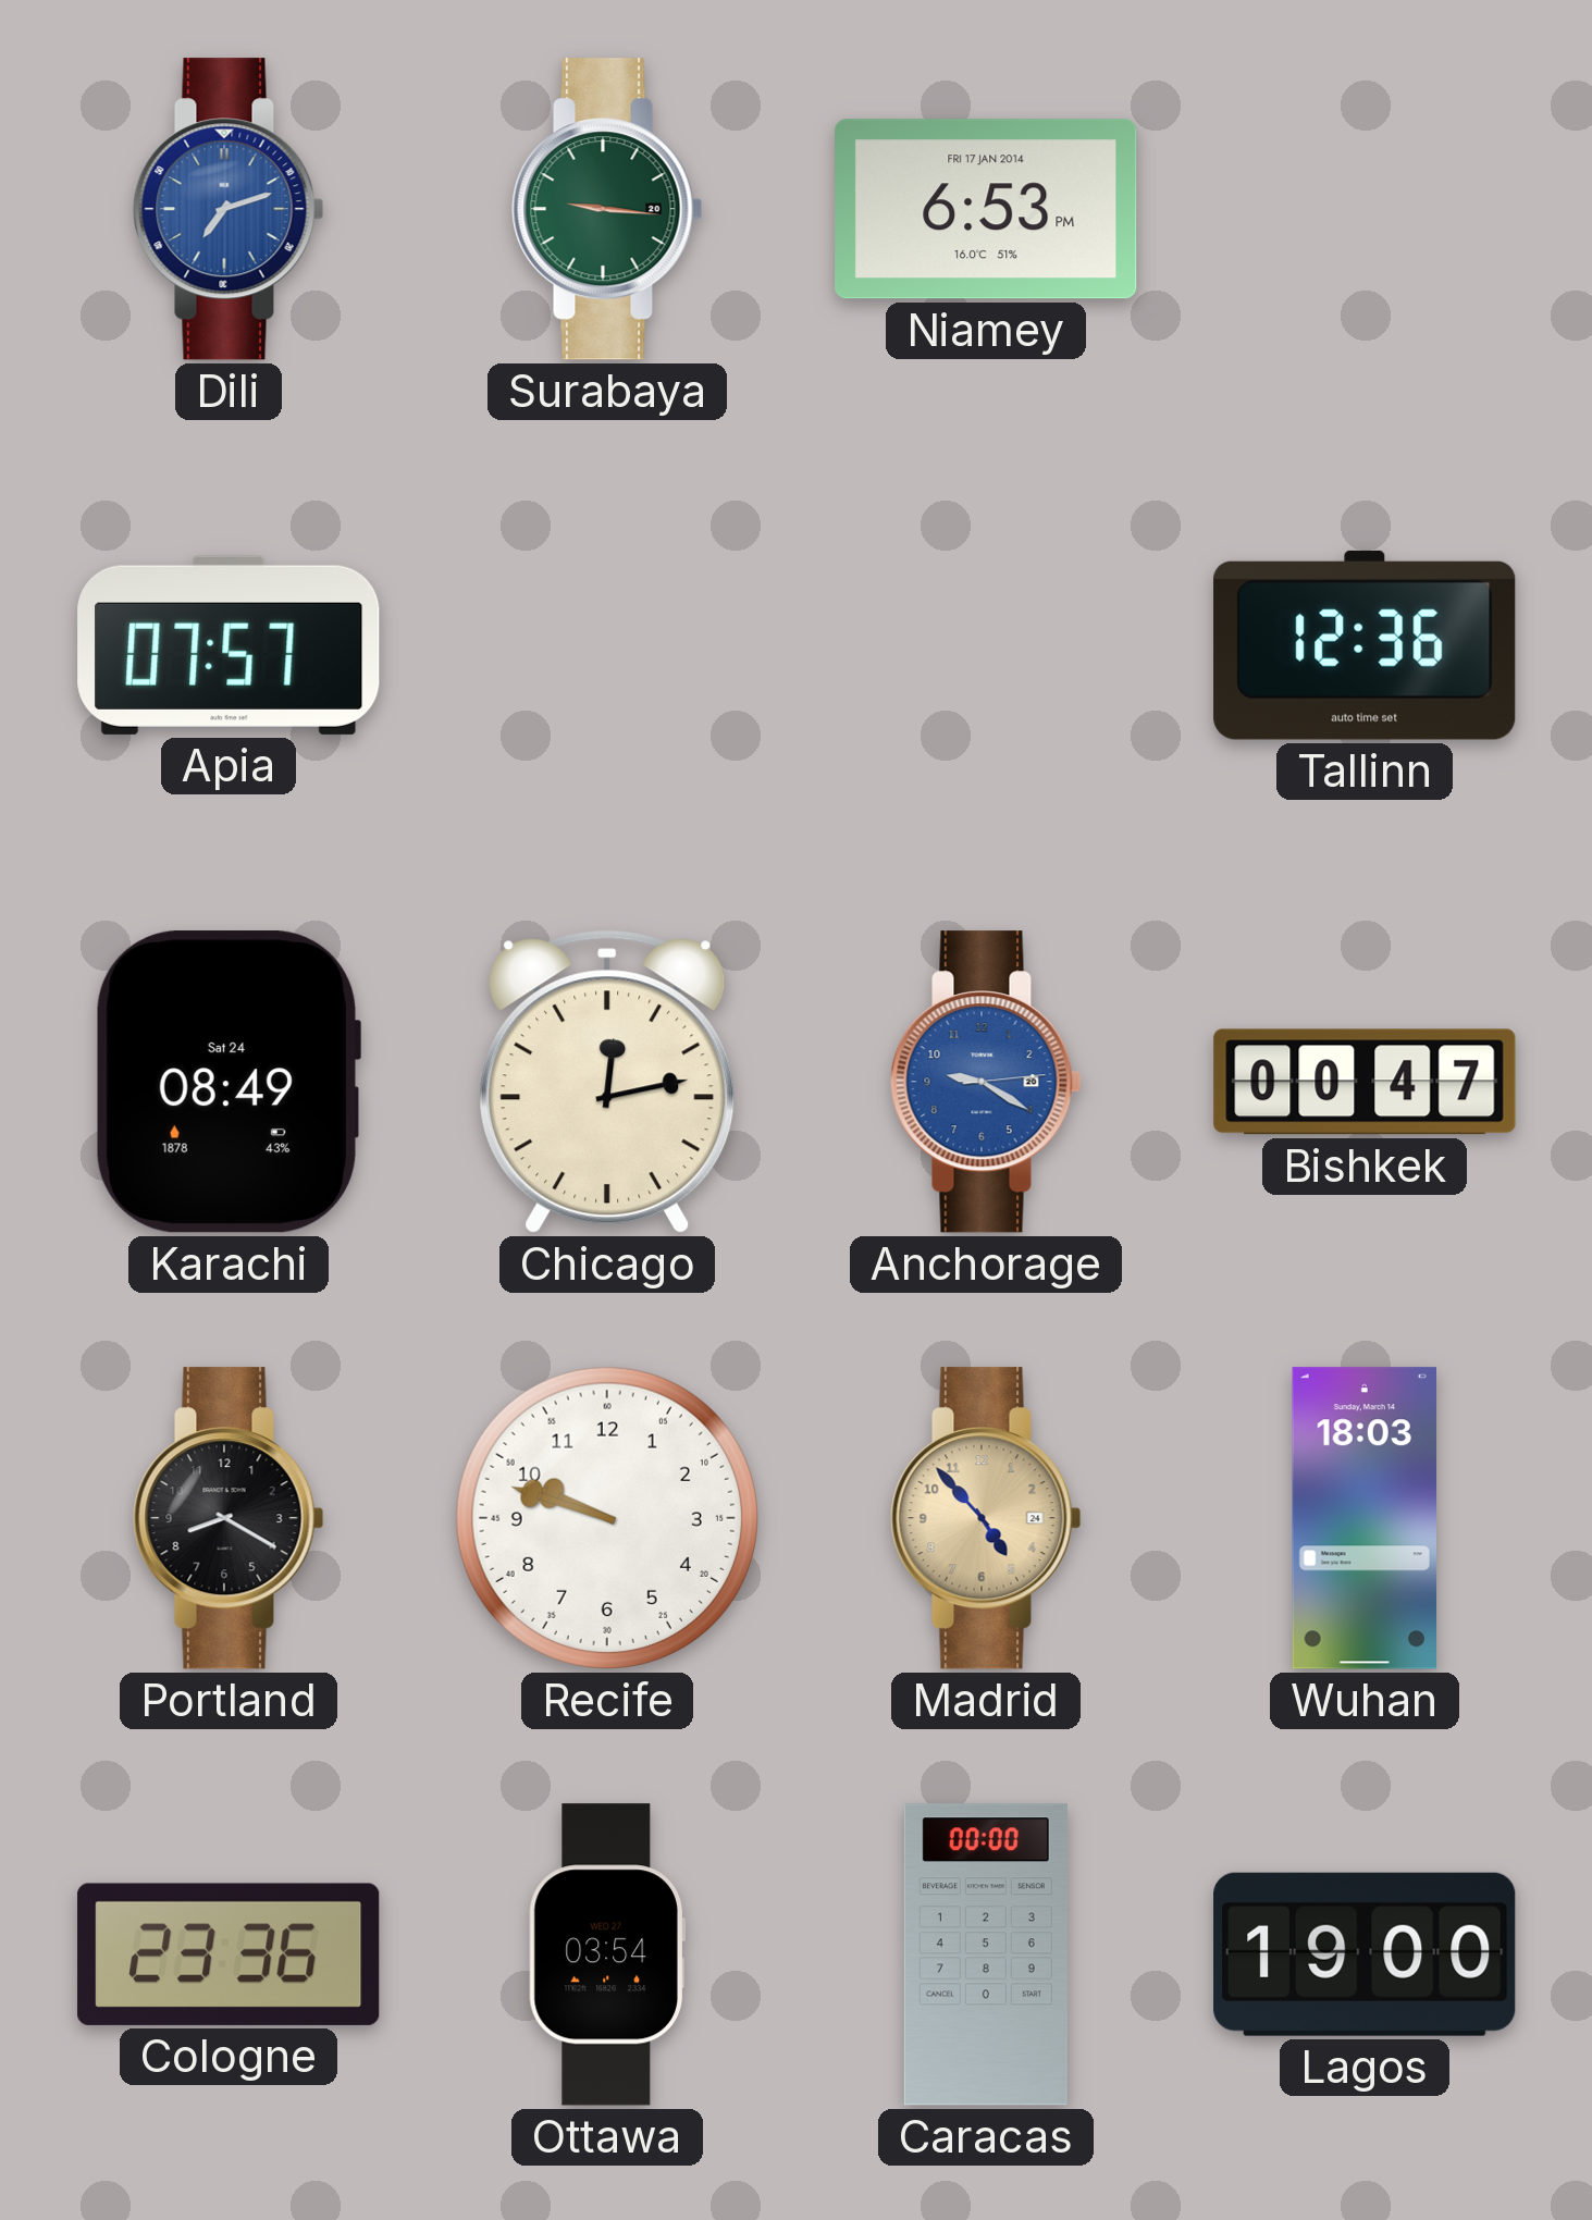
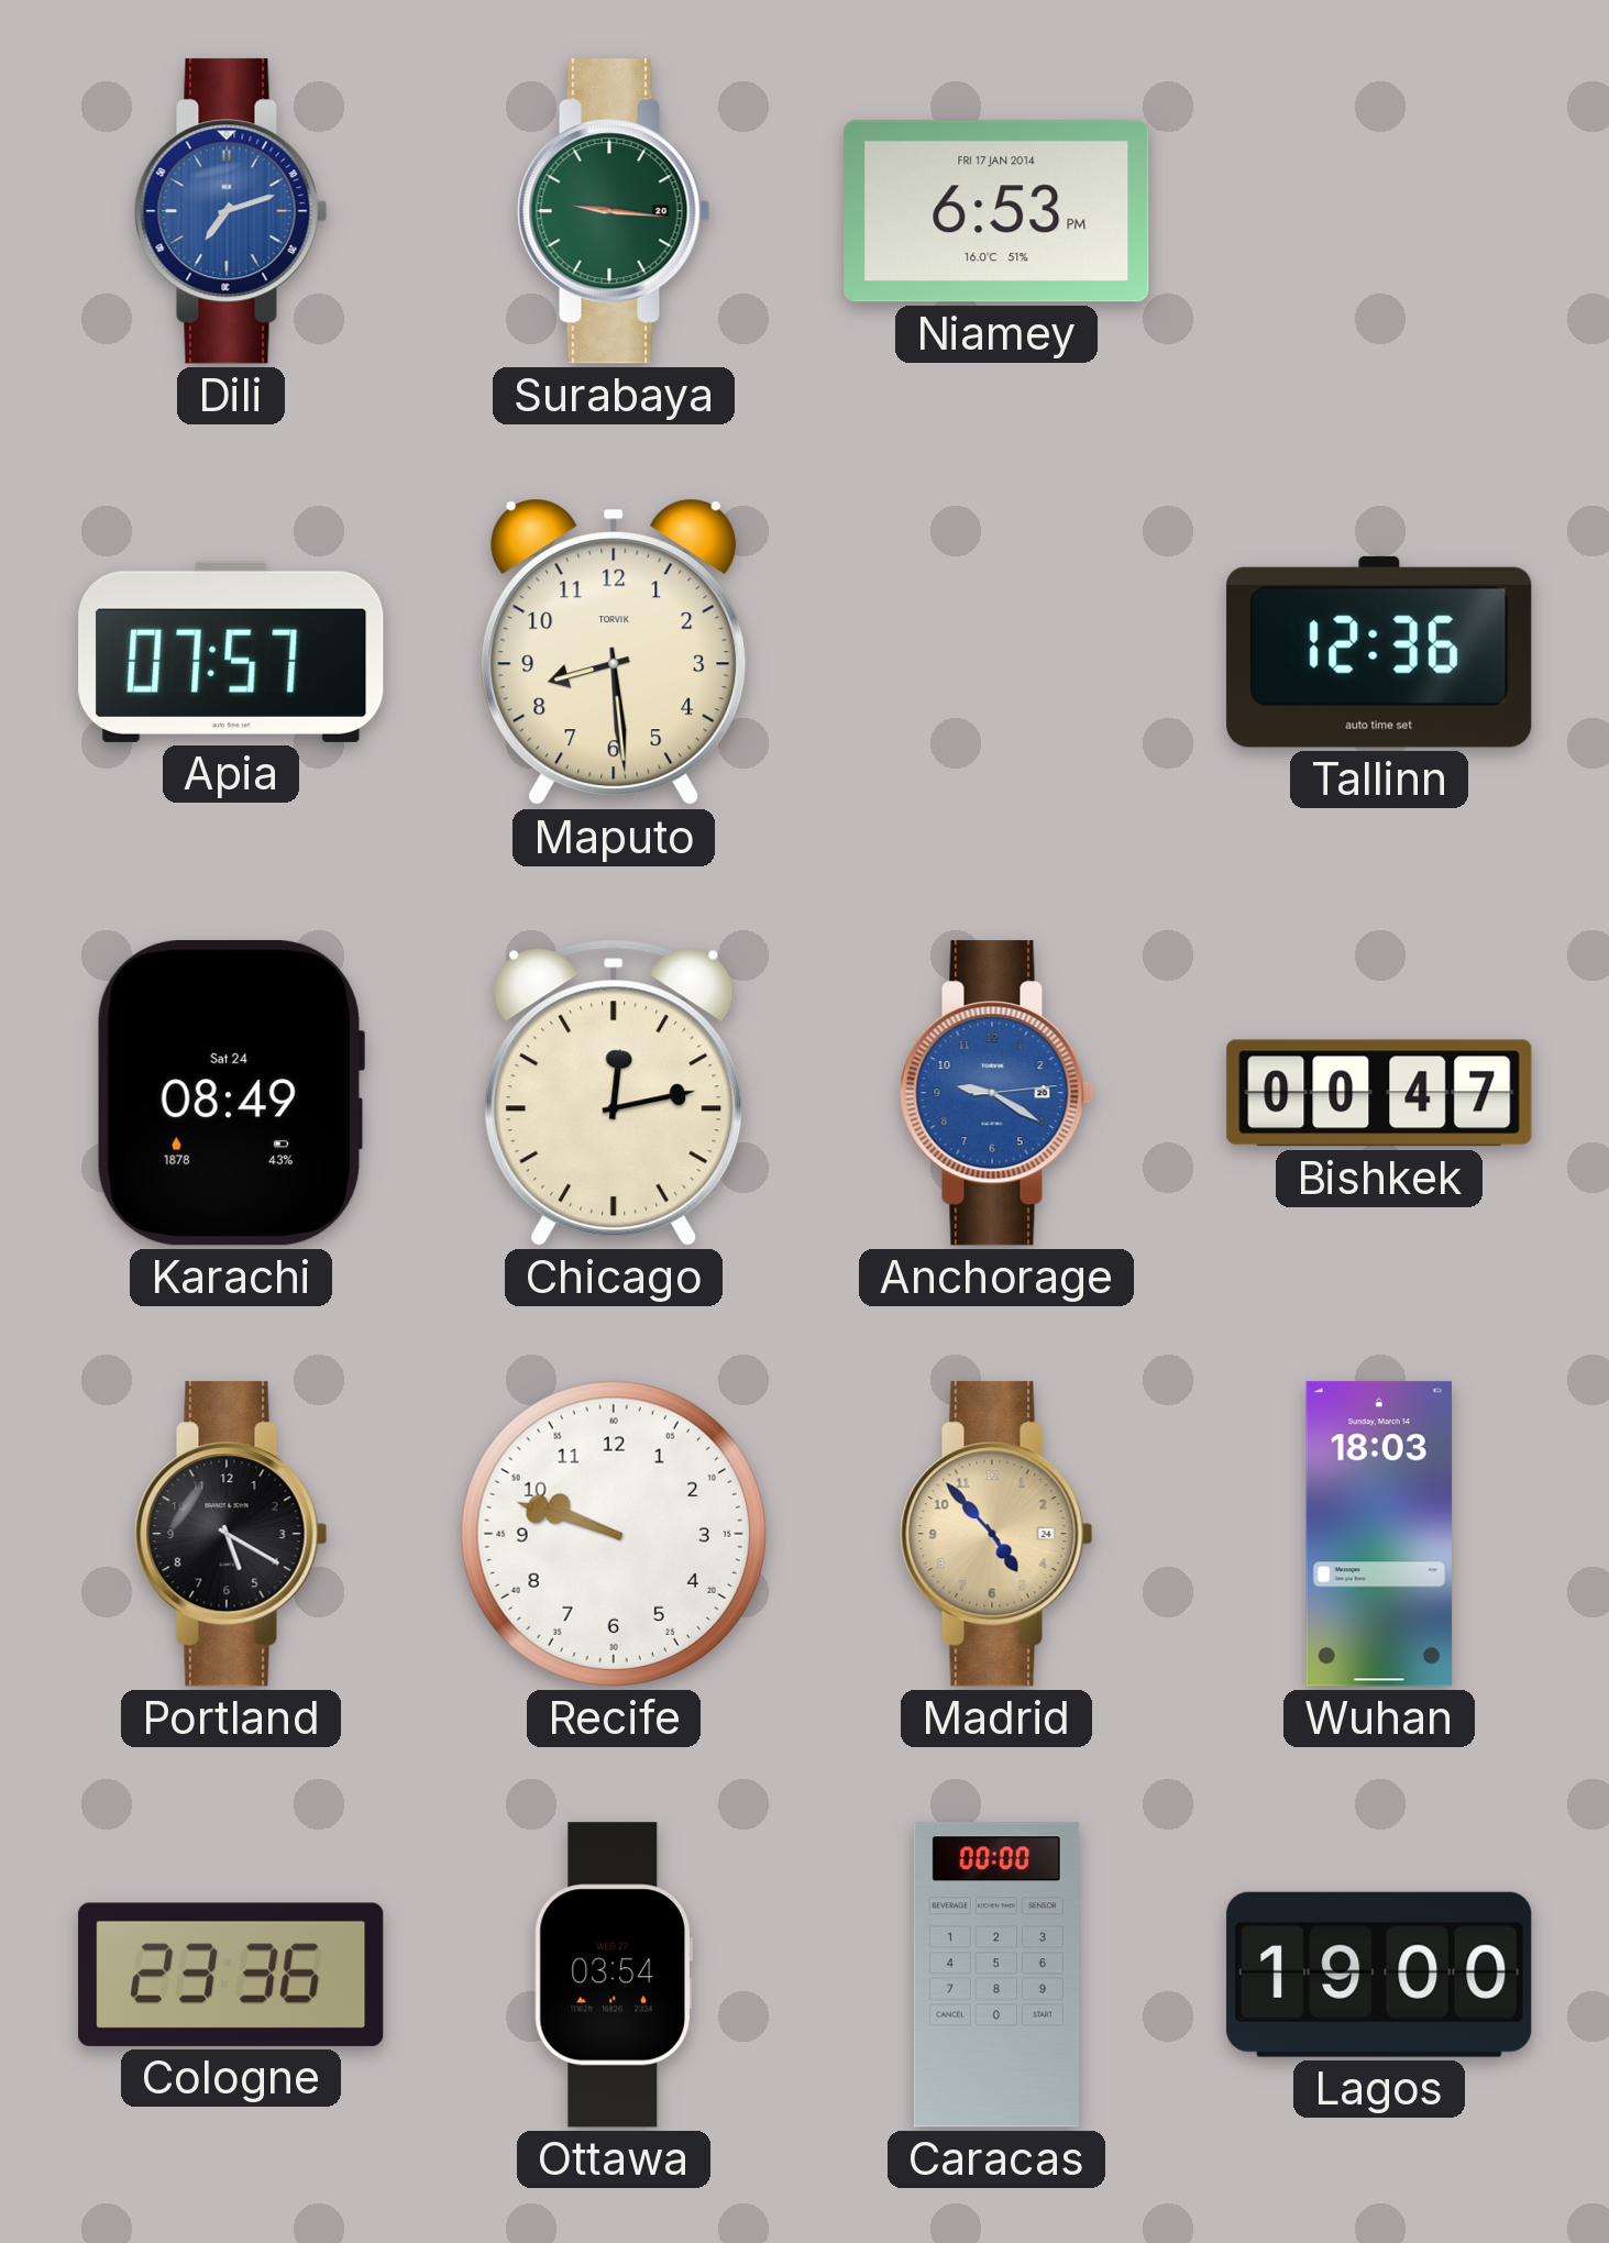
Maputo: none -> 8:29
Portland: 8:20 -> 5:20
